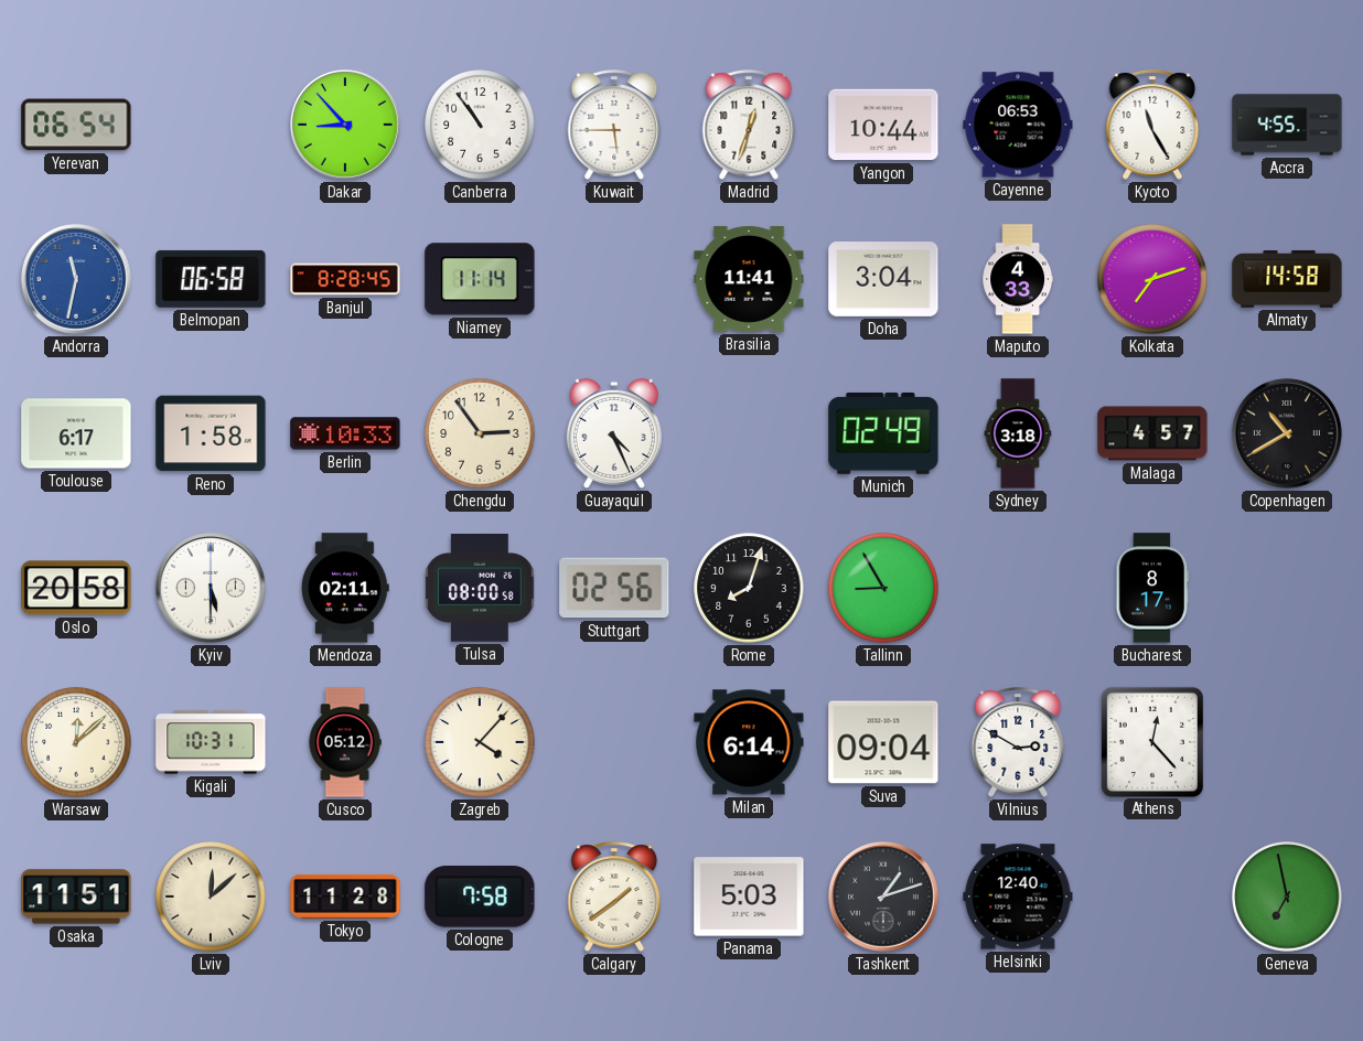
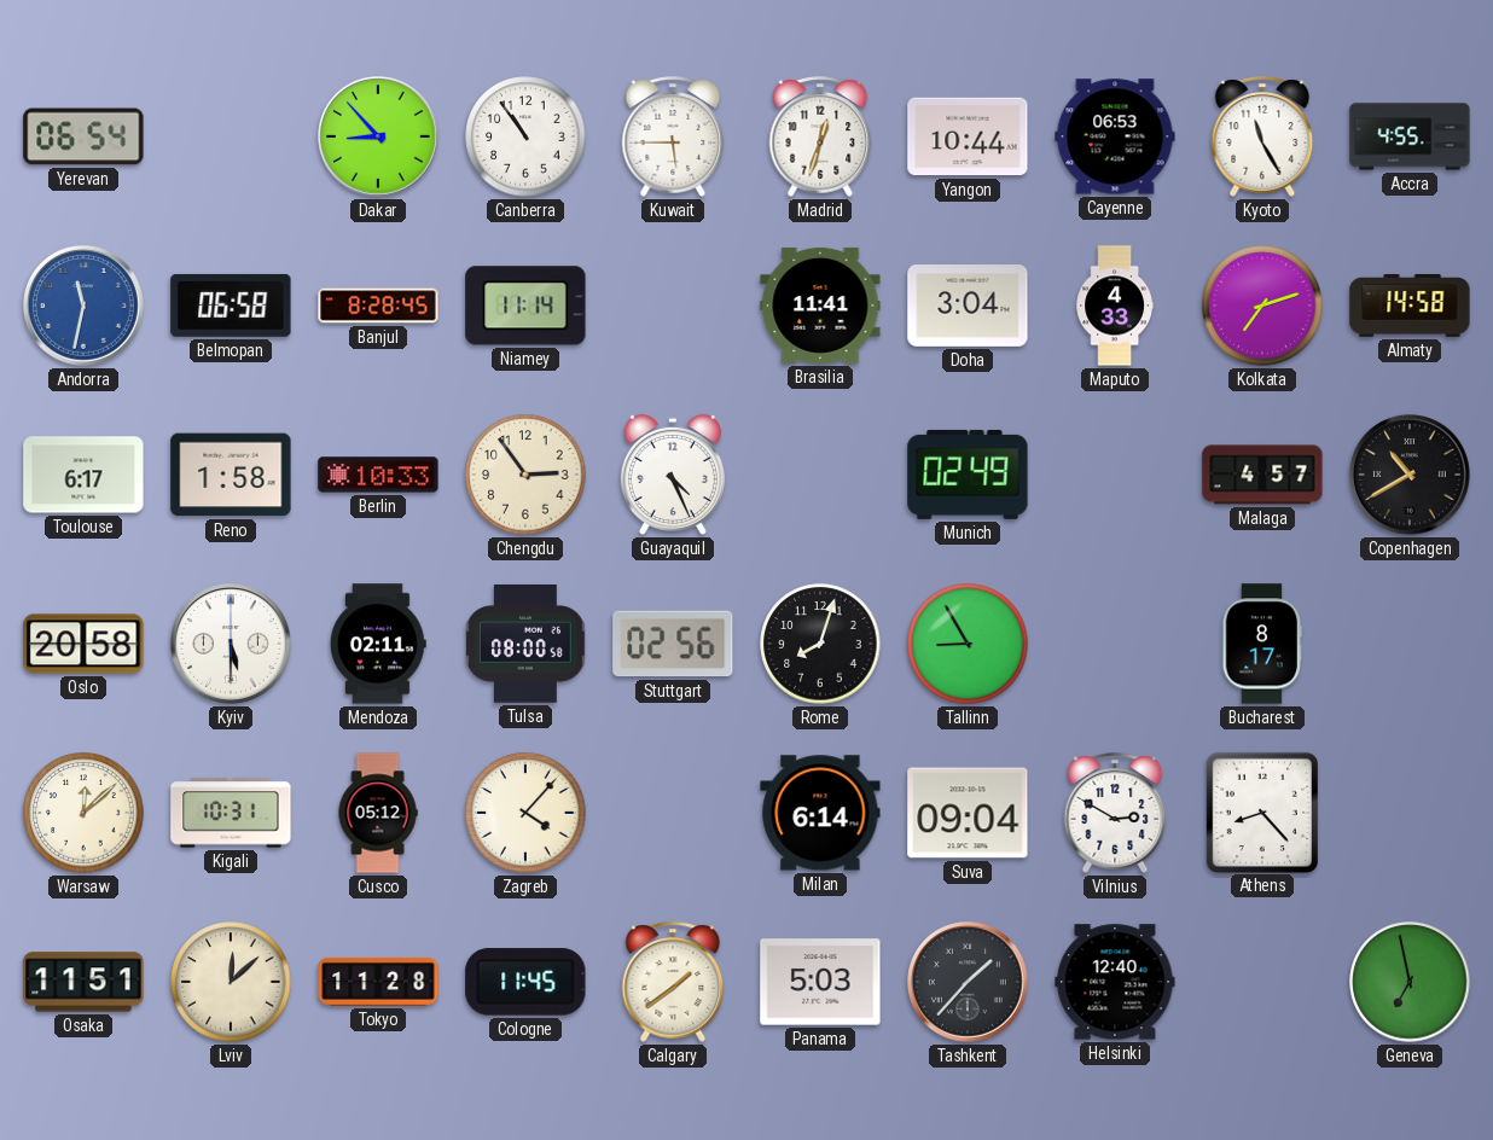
Sydney: 3:18 -> none
Athens: 12:23 -> 8:23
Cologne: 7:58 -> 11:45
Tashkent: 1:12 -> 1:37
